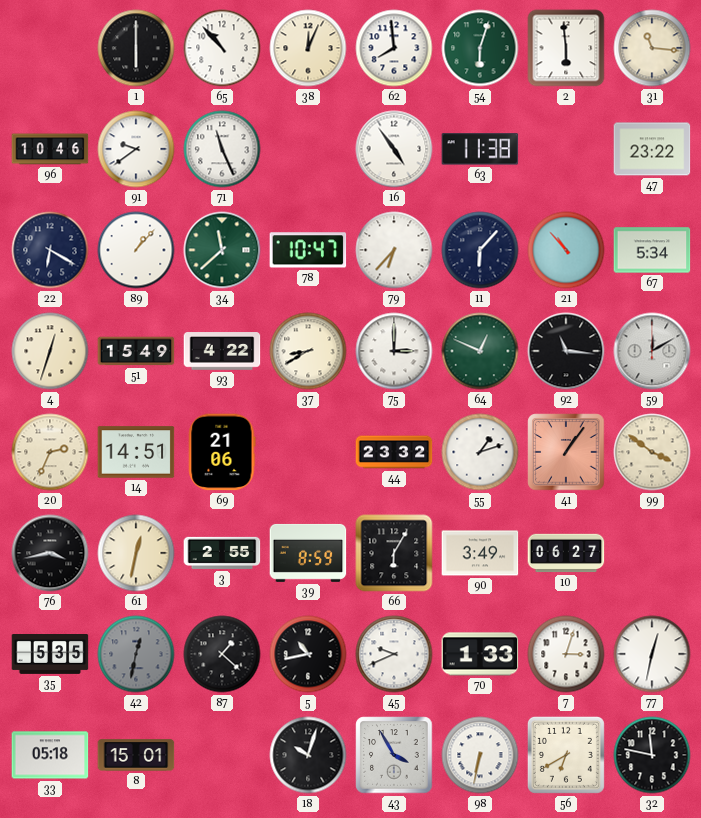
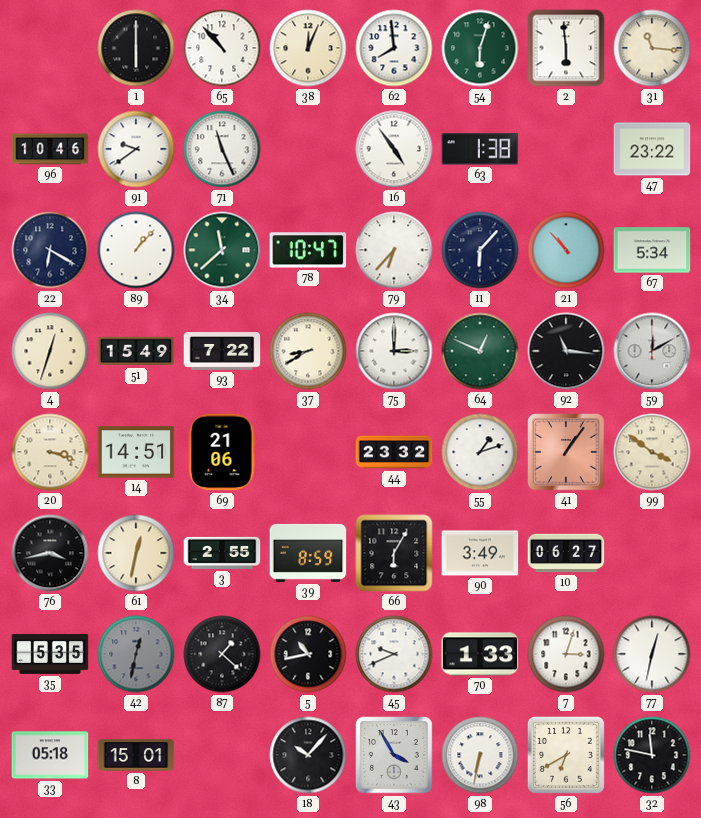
63: 11:38 -> 1:38
93: 4:22 -> 7:22
20: 2:34 -> 3:18
18: 10:03 -> 10:07
